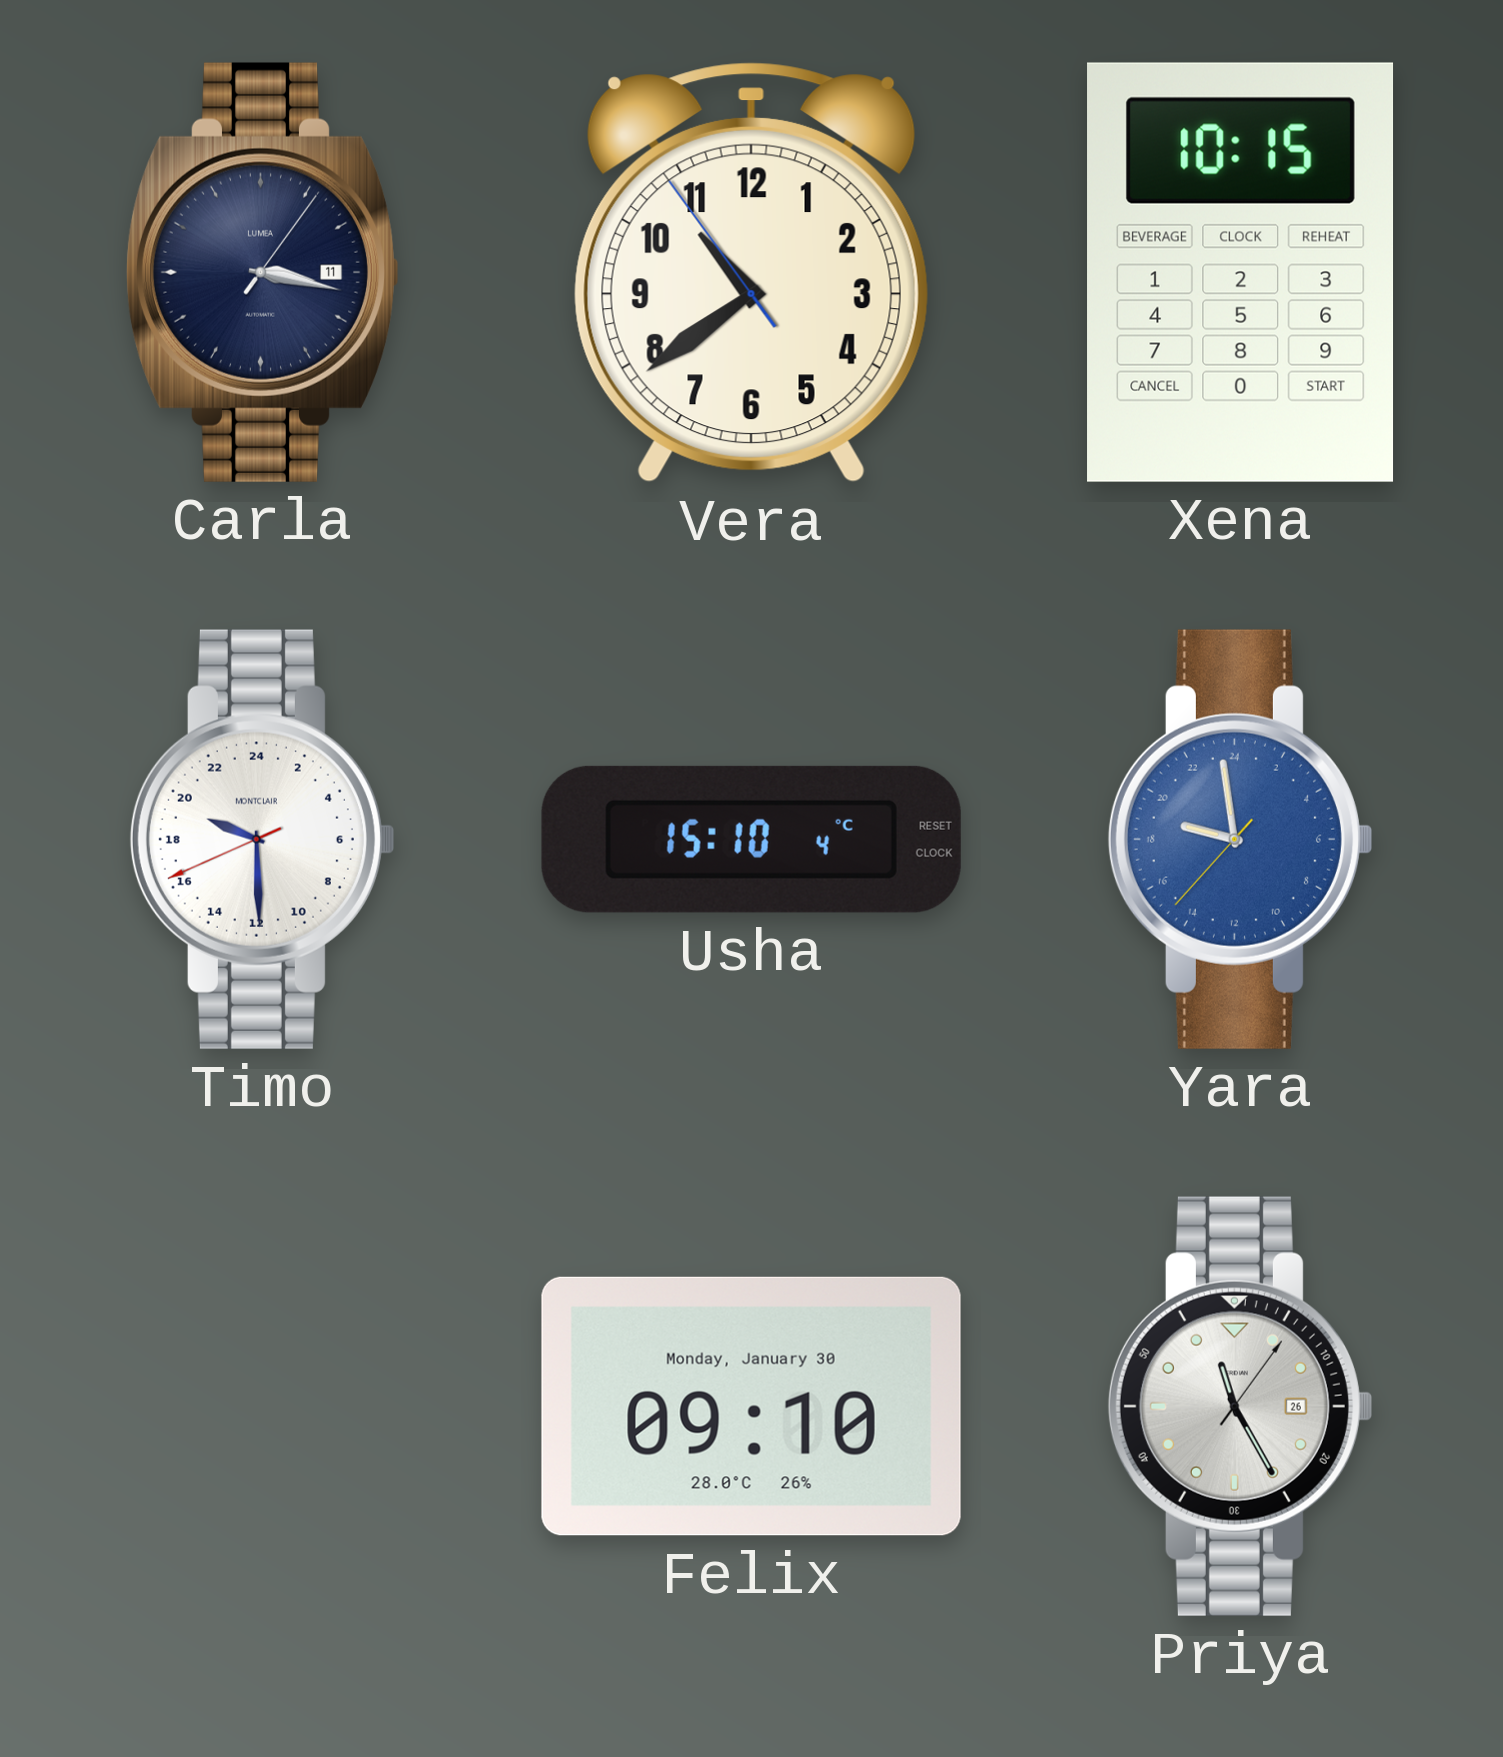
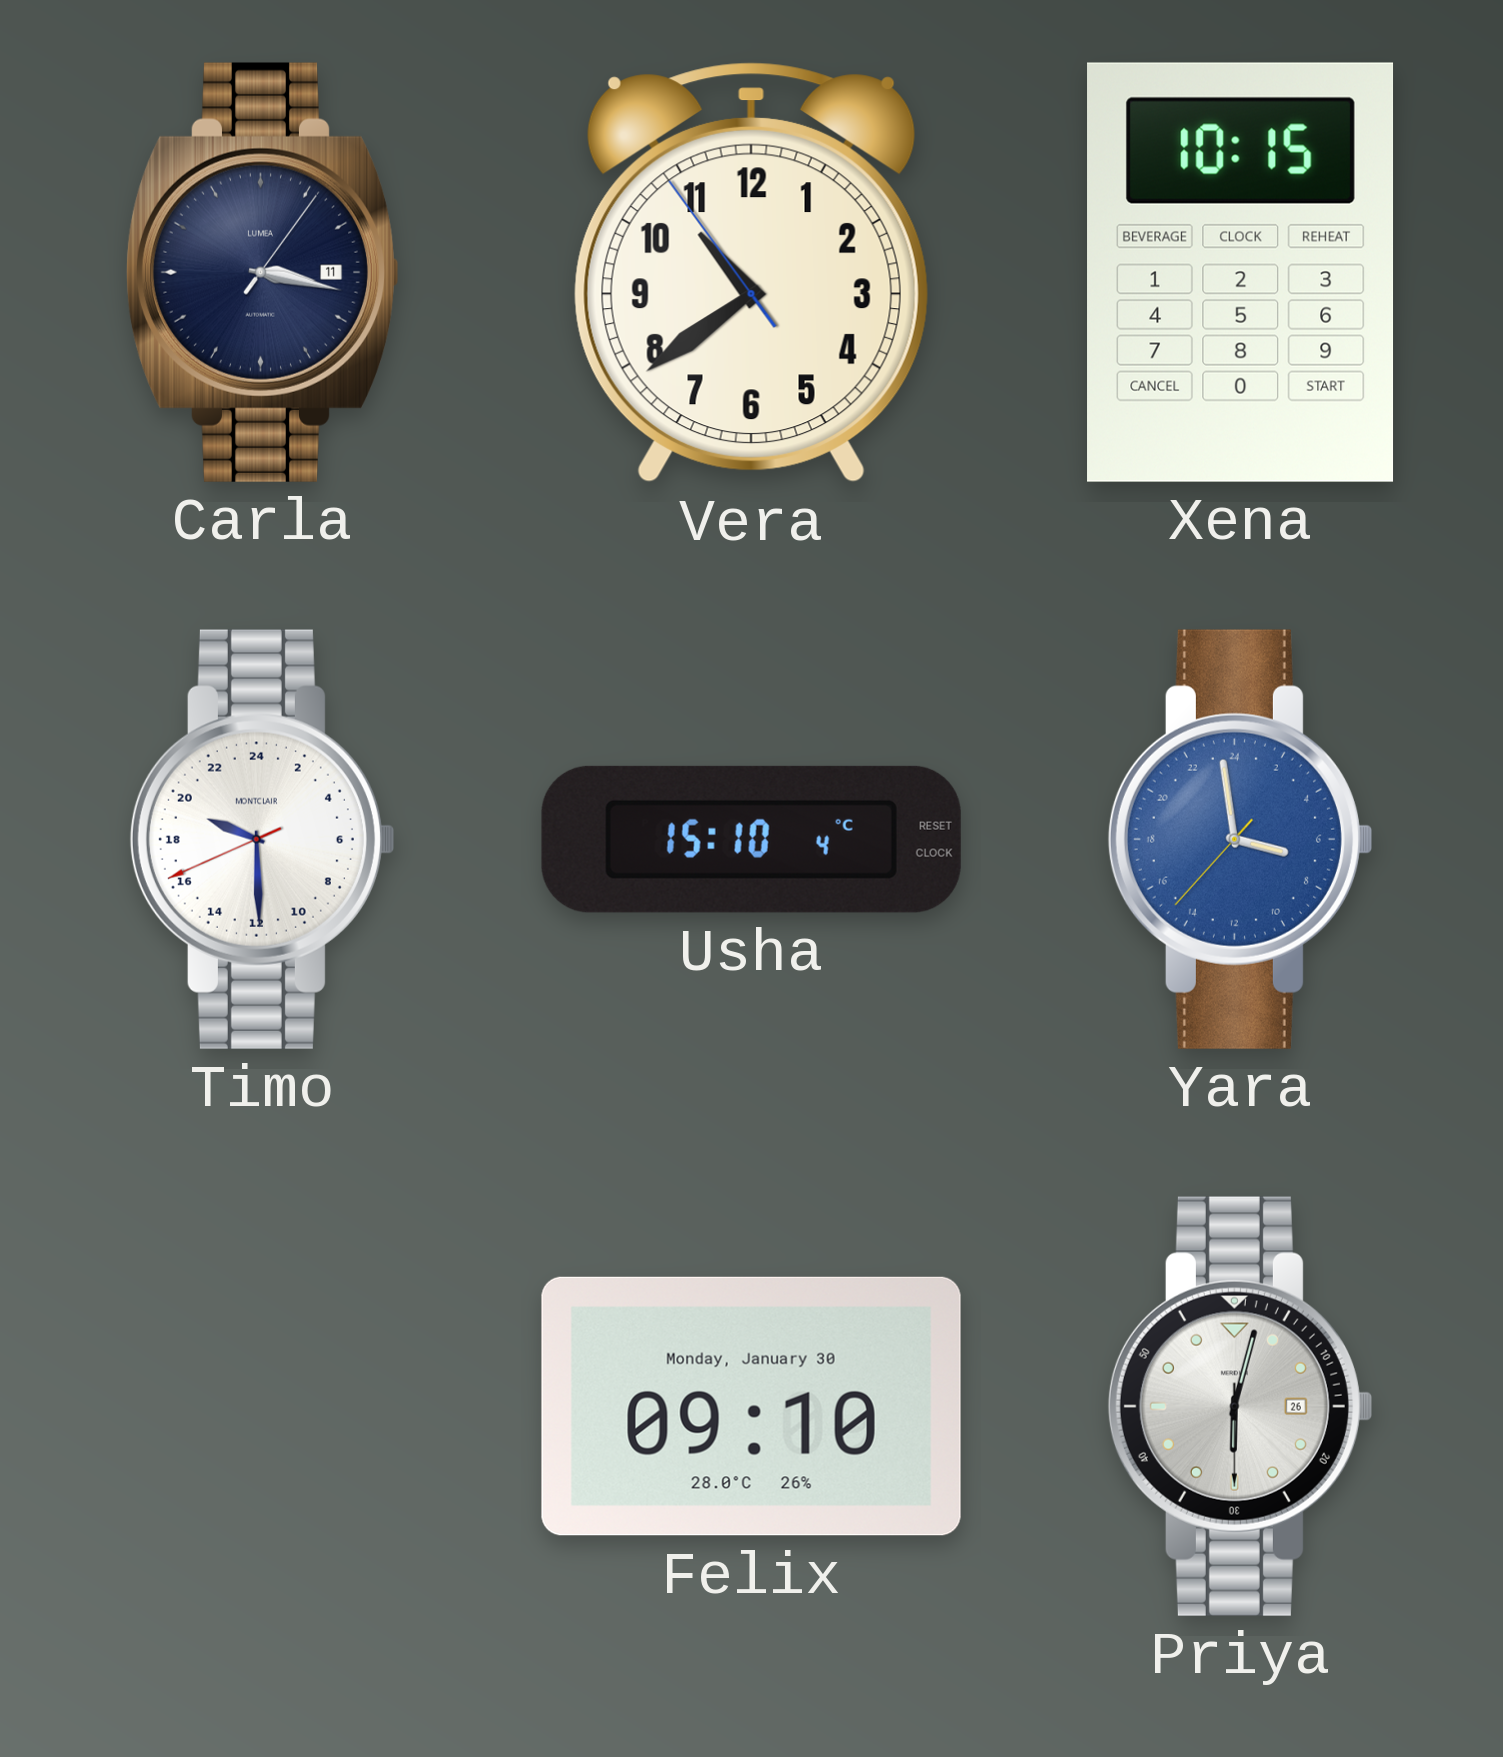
Yara: 18:58 -> 6:58
Priya: 11:25 -> 6:02
